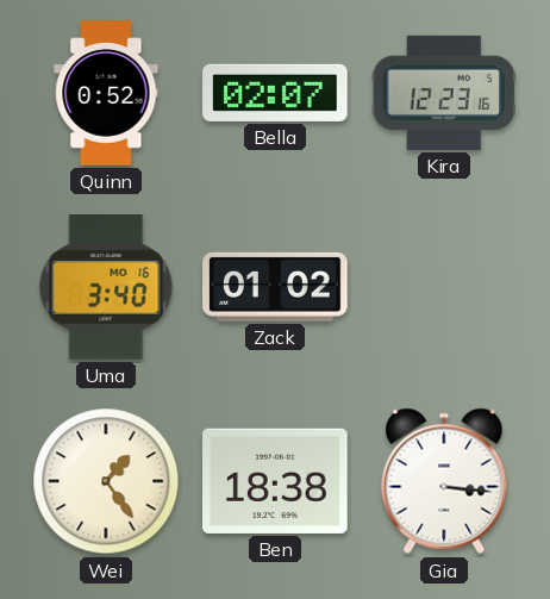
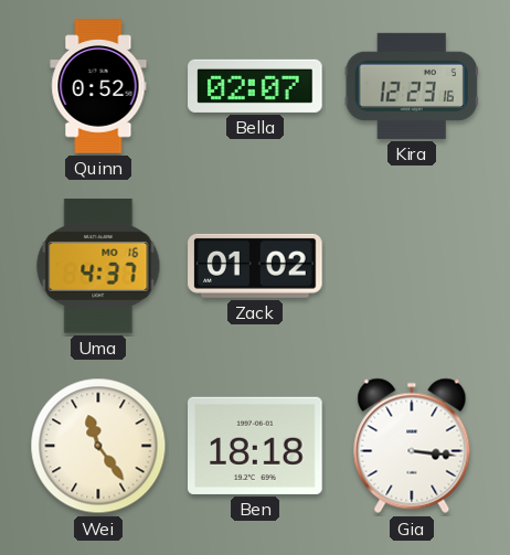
Uma: 3:40 -> 4:37
Wei: 1:24 -> 11:24
Ben: 18:38 -> 18:18
